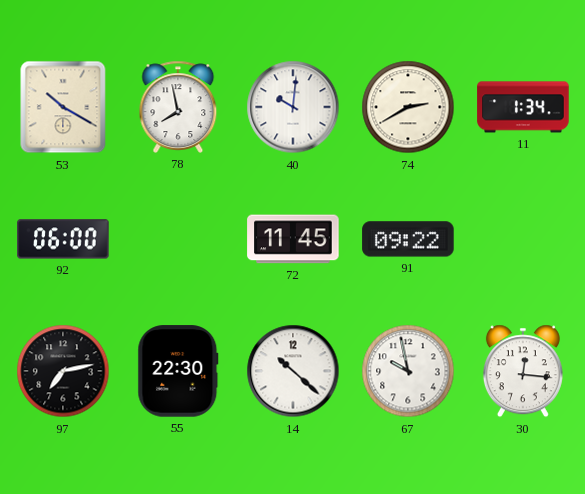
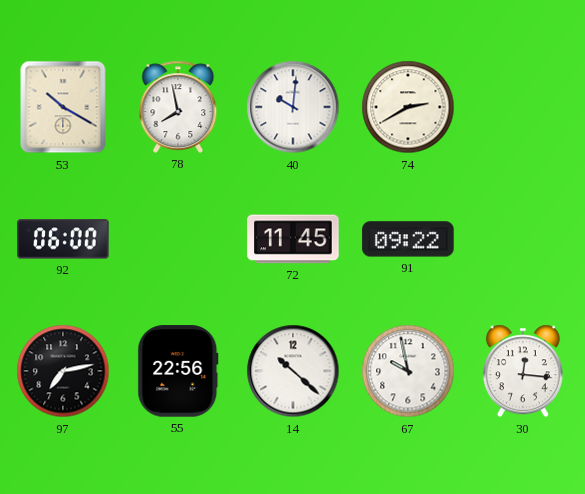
11: 1:34 -> none
55: 22:30 -> 22:56
